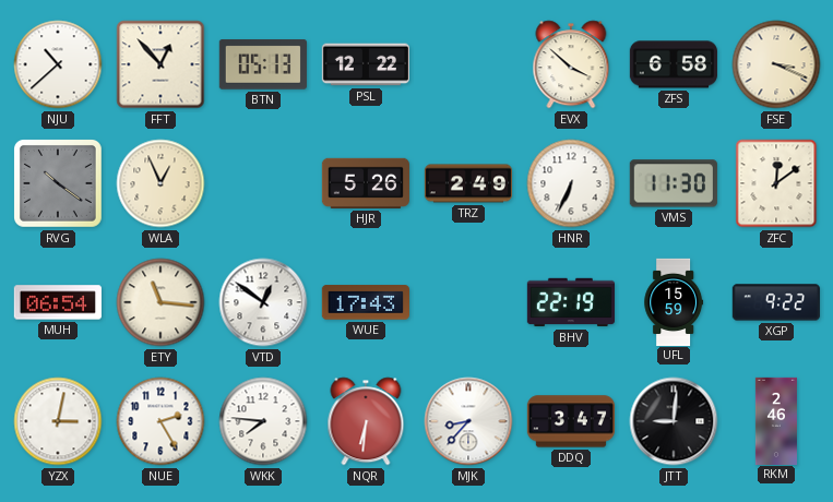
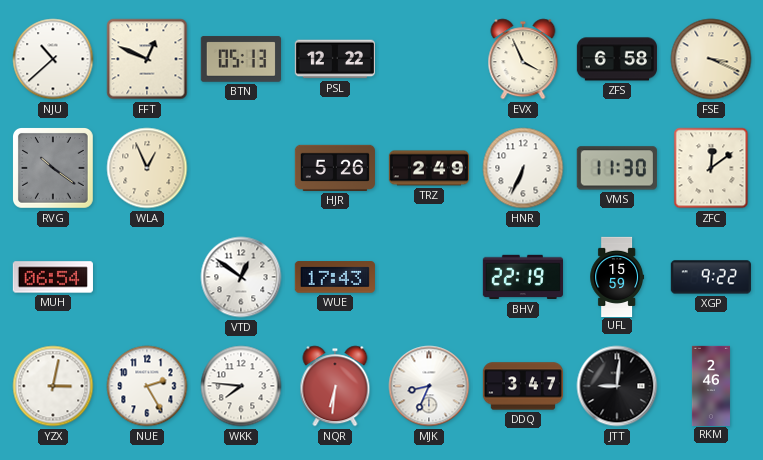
FFT: 12:53 -> 12:49
EVX: 3:52 -> 3:56
ETY: 11:16 -> none
MJK: 8:37 -> 8:34
